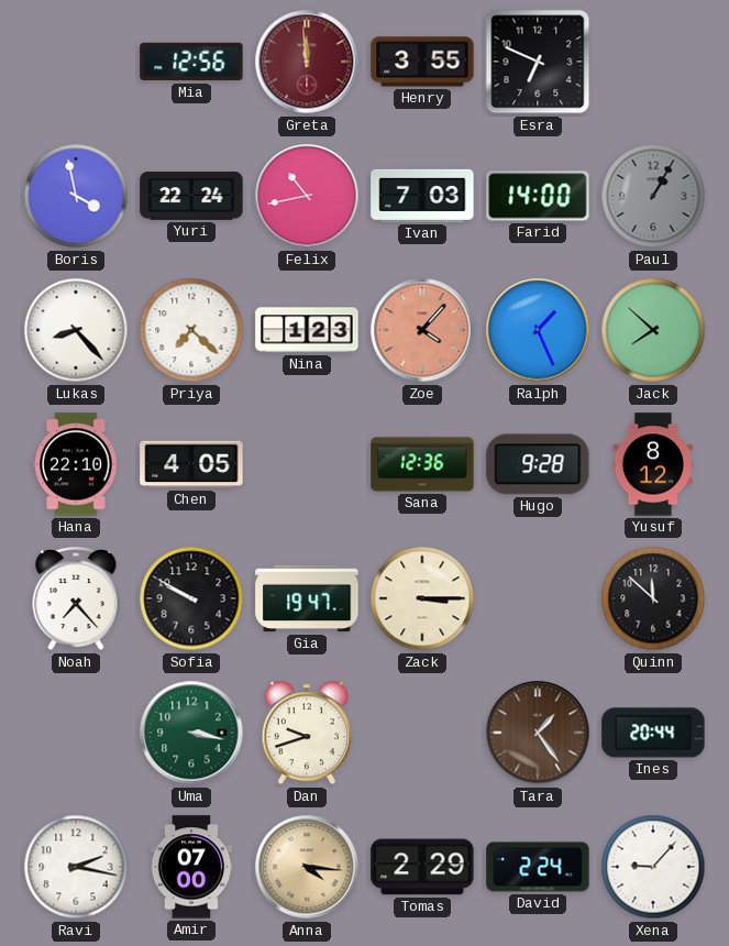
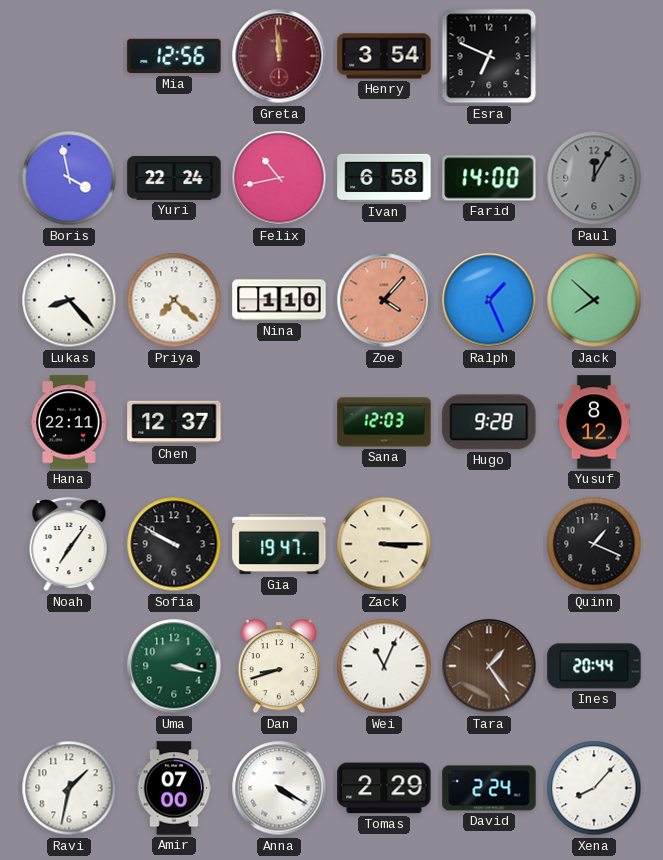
Henry: 3:55 -> 3:54
Ivan: 7:03 -> 6:58
Paul: 1:05 -> 12:05
Nina: 1:23 -> 1:10
Hana: 22:10 -> 22:11
Chen: 4:05 -> 12:37
Sana: 12:36 -> 12:03
Noah: 7:23 -> 7:06
Quinn: 11:52 -> 1:19
Dan: 9:42 -> 8:42
Wei: none -> 11:04
Ravi: 2:17 -> 1:32
Anna: 4:16 -> 4:20
Anna dial: champagne -> white
Xena: 9:07 -> 8:07
